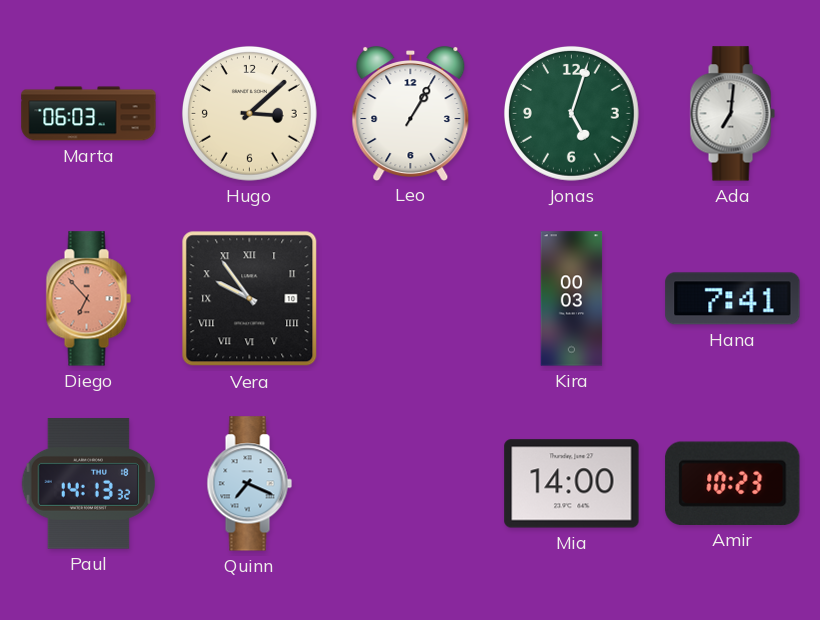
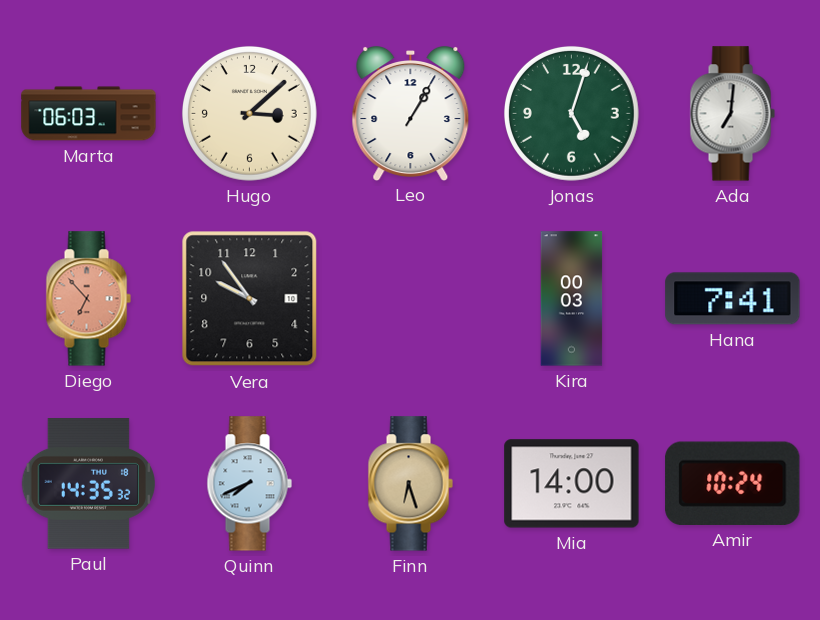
Vera numerals: Roman -> Arabic
Paul: 14:13 -> 14:35
Quinn: 7:19 -> 7:41
Finn: none -> 6:27
Amir: 10:23 -> 10:24
